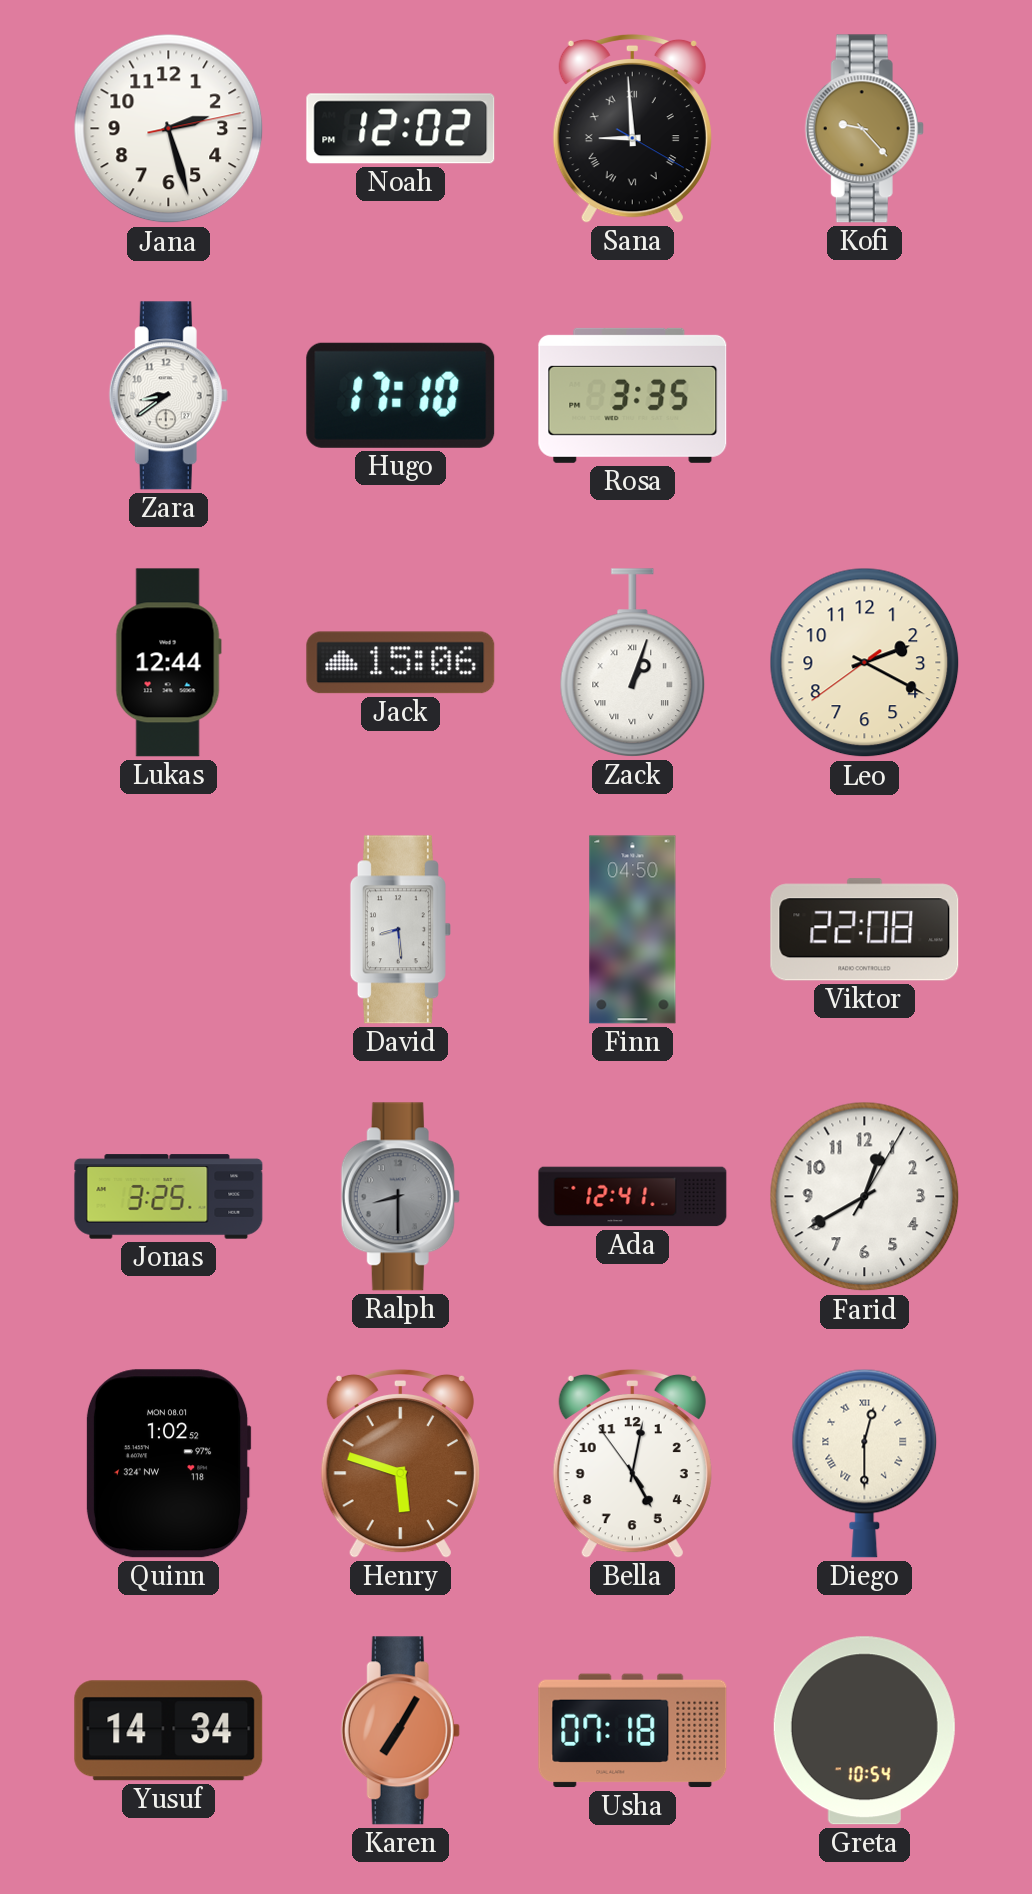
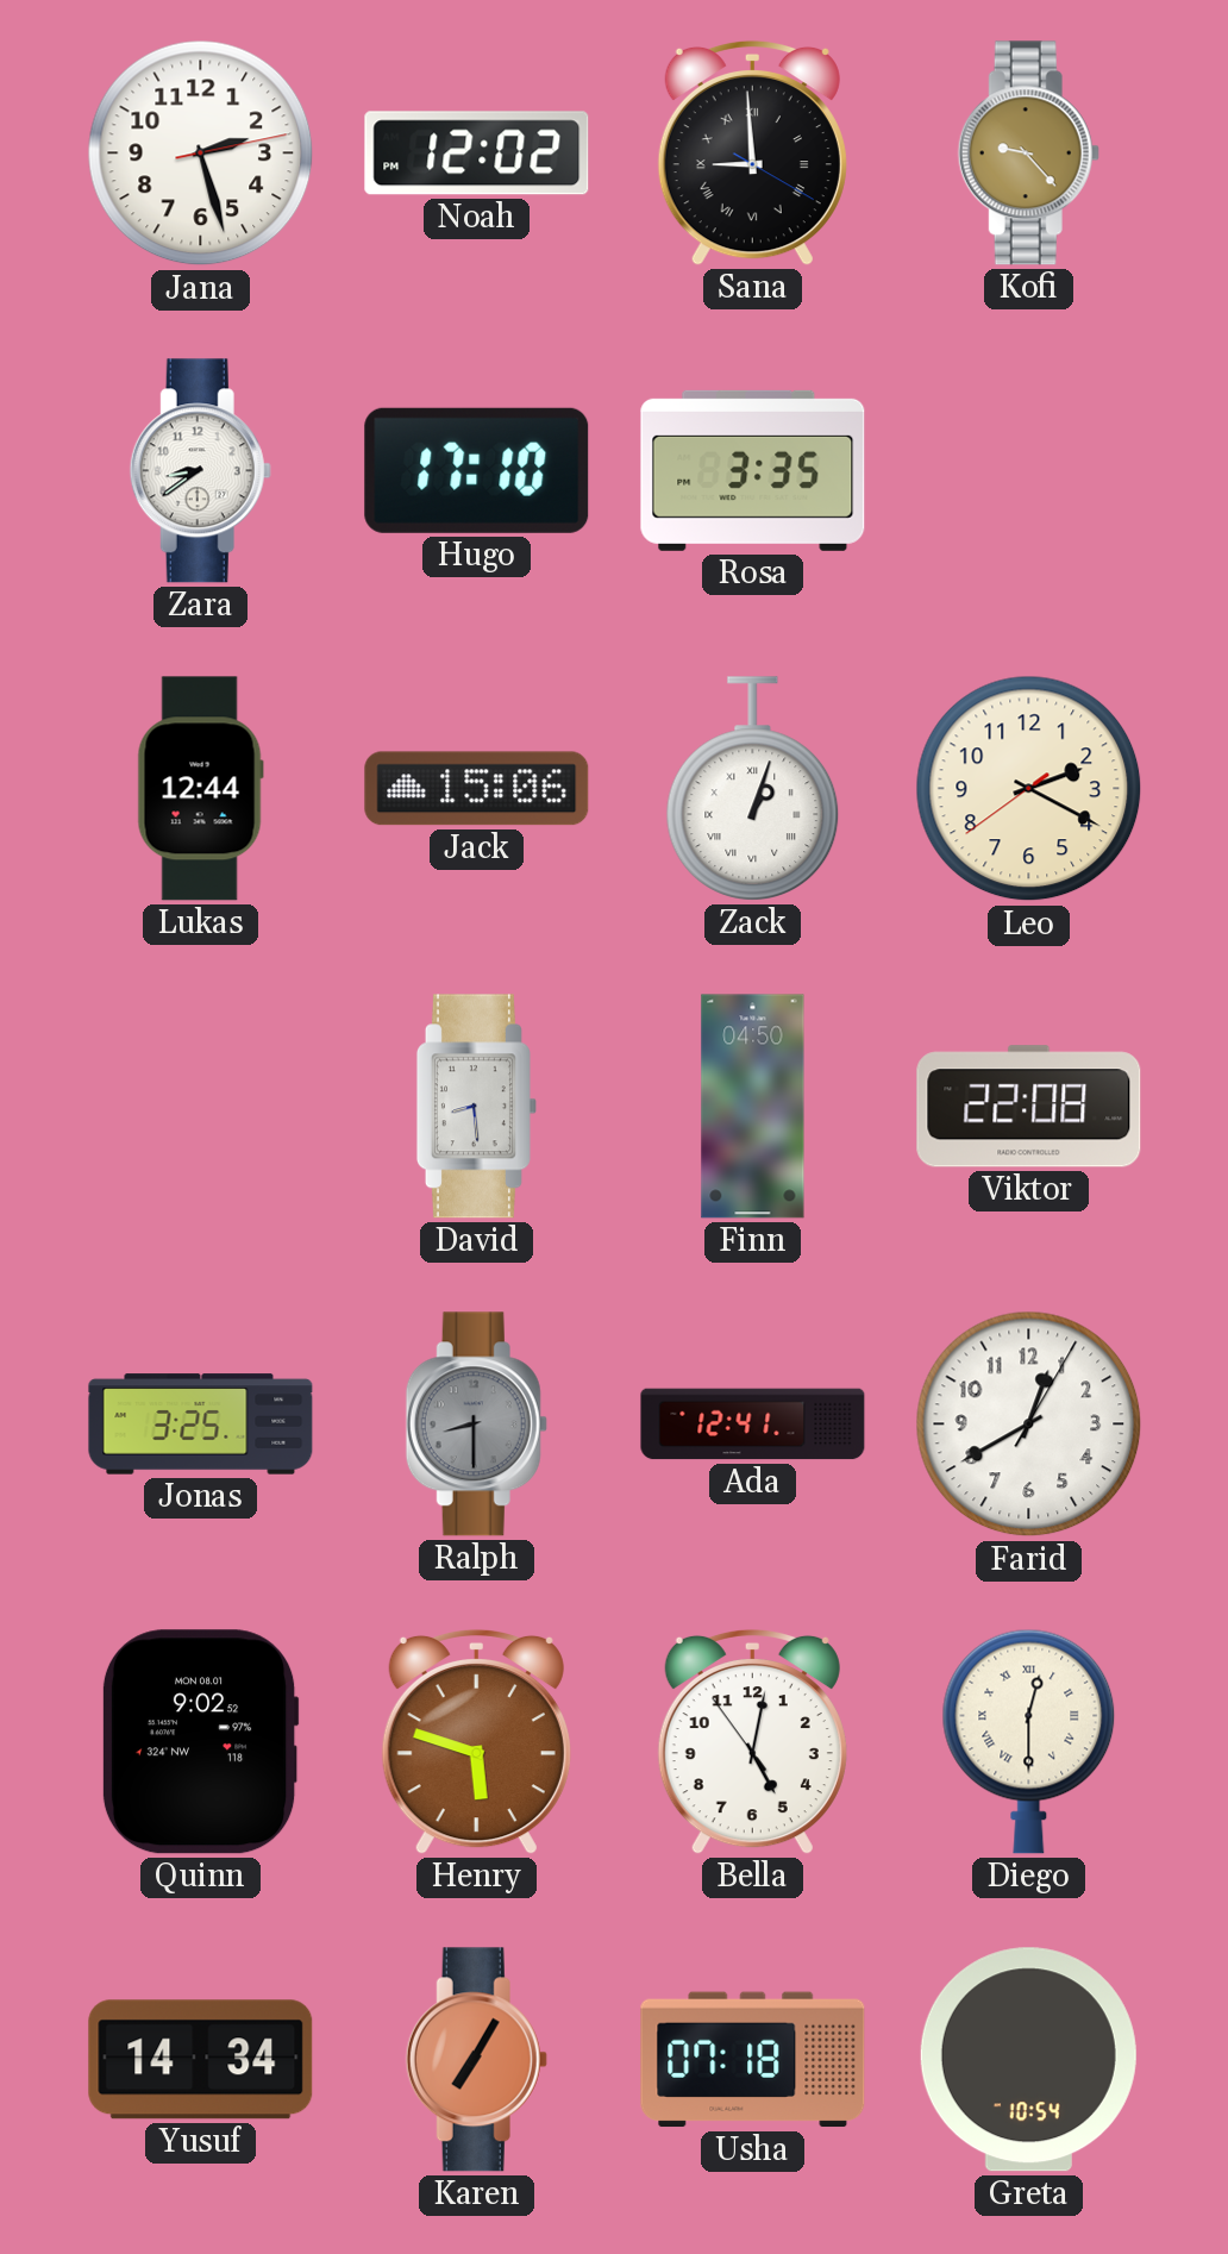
Quinn: 1:02 -> 9:02
